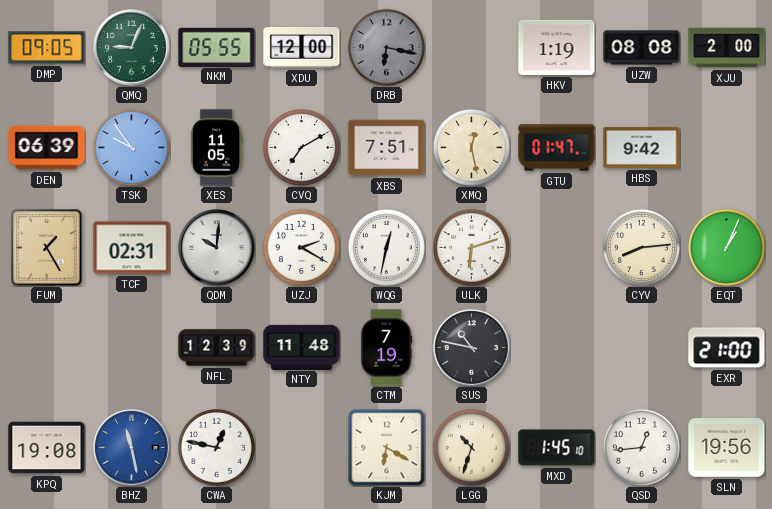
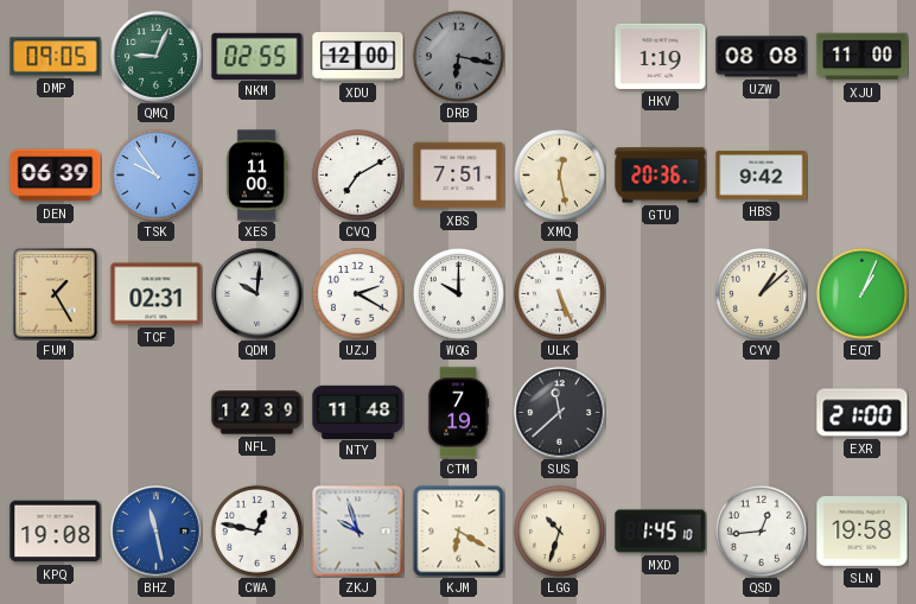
NKM: 05:55 -> 02:55
XJU: 2:00 -> 11:00
XES: 11:05 -> 11:00
GTU: 01:47 -> 20:36
WQG: 12:32 -> 10:00
ULK: 6:12 -> 5:26
CYV: 8:14 -> 1:08
SUS: 10:47 -> 11:38
ZKJ: none -> 9:57
SLN: 19:56 -> 19:58
